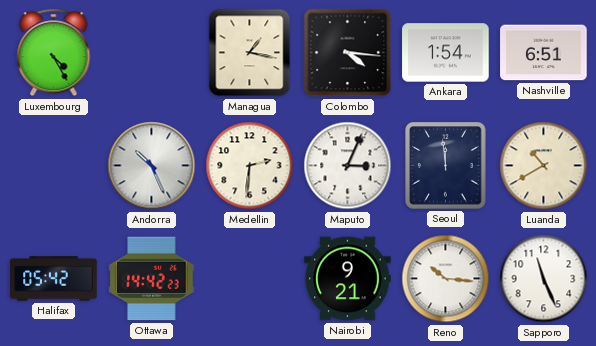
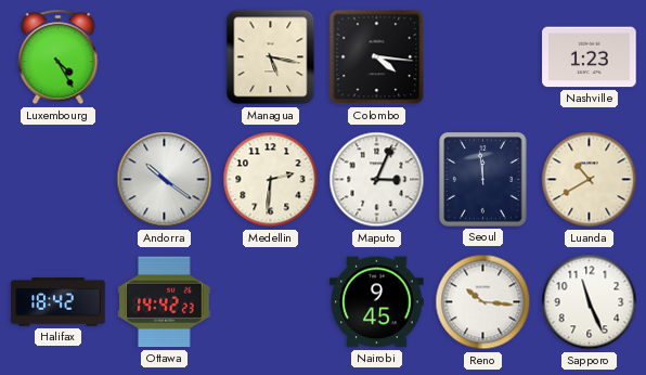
Managua: 1:17 -> 5:17
Ankara: 1:54 -> none
Nashville: 6:51 -> 1:23
Andorra: 10:26 -> 10:21
Halifax: 05:42 -> 18:42
Nairobi: 9:21 -> 9:45
